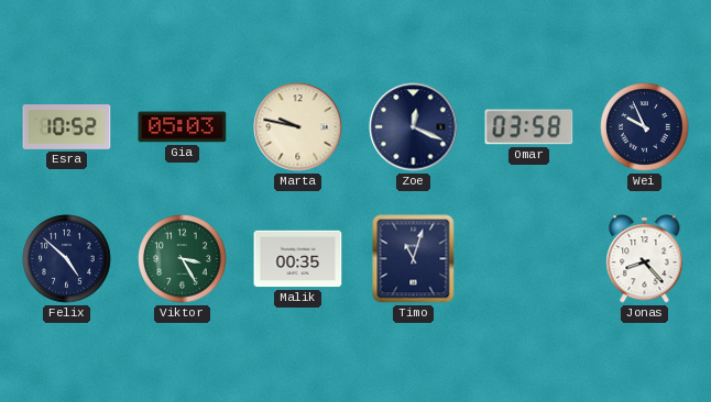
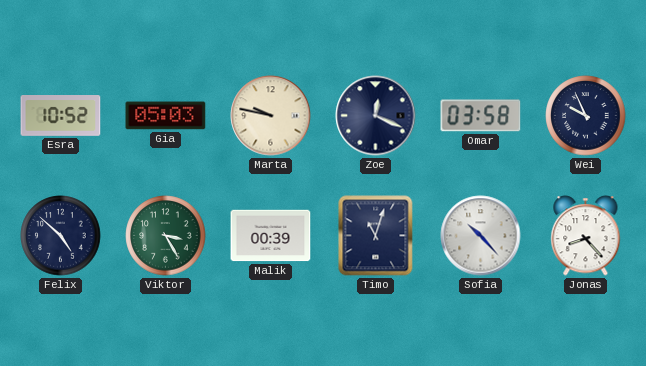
Malik: 00:35 -> 00:39
Sofia: none -> 10:23
